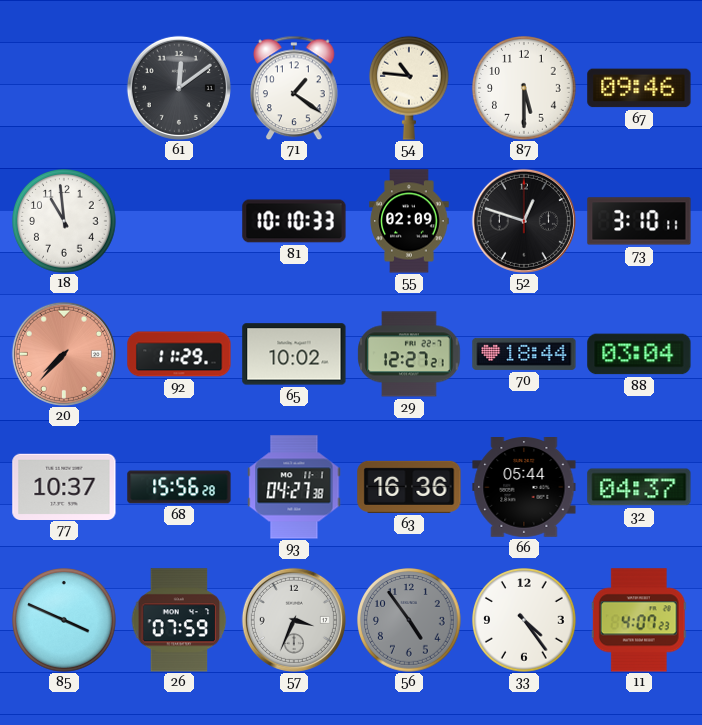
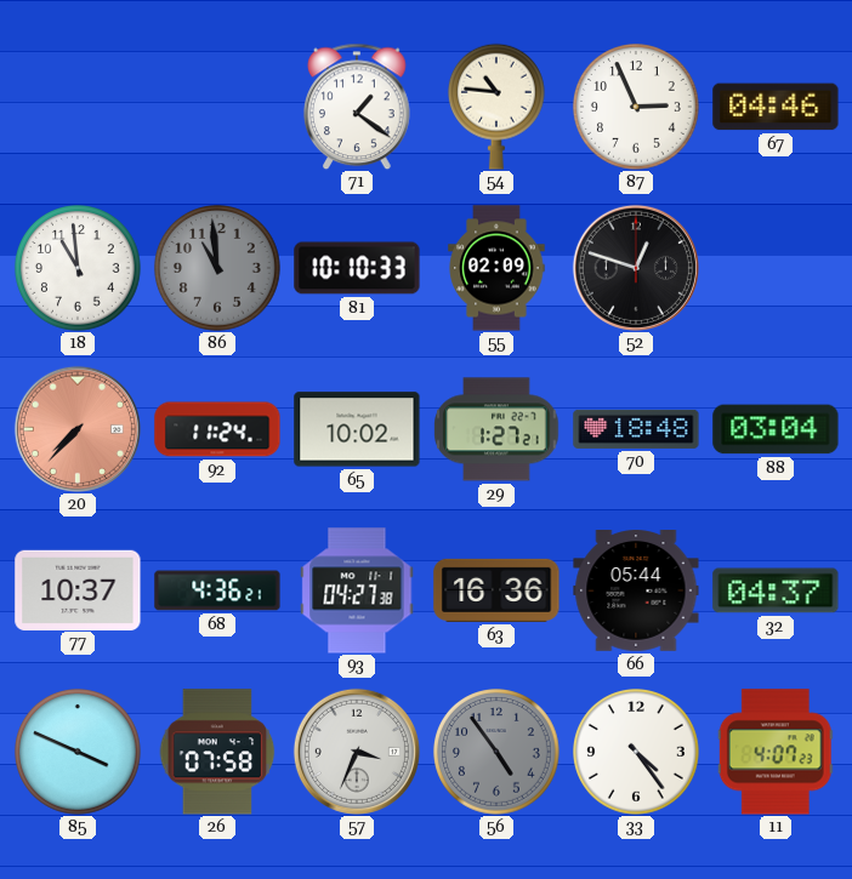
61: 12:09 -> none
87: 5:30 -> 2:56
67: 09:46 -> 04:46
86: none -> 10:59
73: 3:10 -> none
92: 11:29 -> 11:24
29: 12:27 -> 1:27
70: 18:44 -> 18:48
68: 15:56 -> 4:36
26: 07:59 -> 07:58
